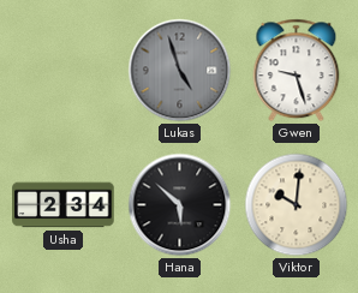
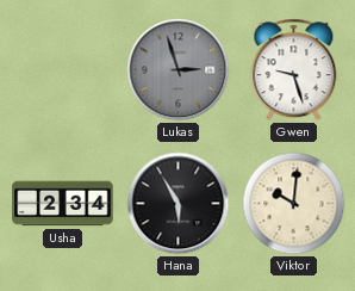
Lukas: 4:57 -> 2:57
Hana: 5:52 -> 5:55
